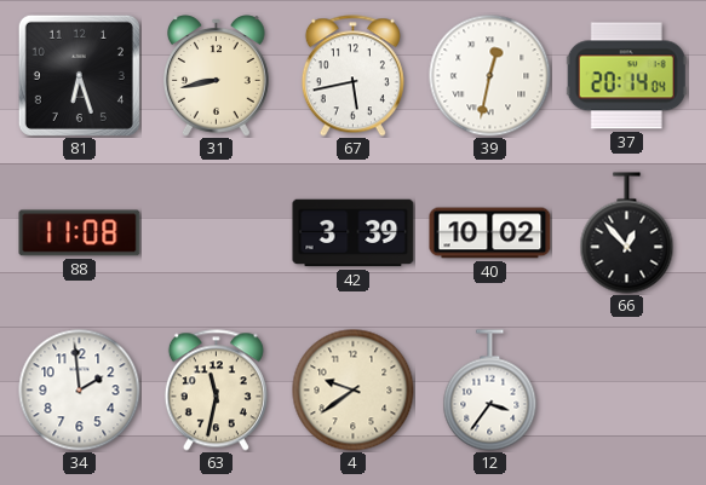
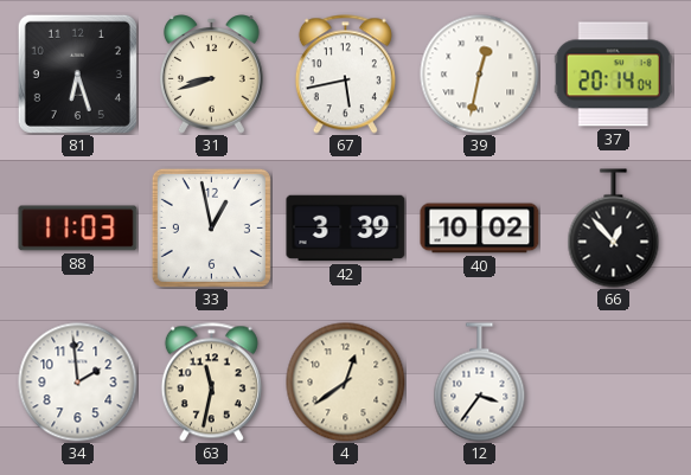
31: 8:43 -> 8:42
88: 11:08 -> 11:03
33: none -> 12:58
4: 9:39 -> 12:39
